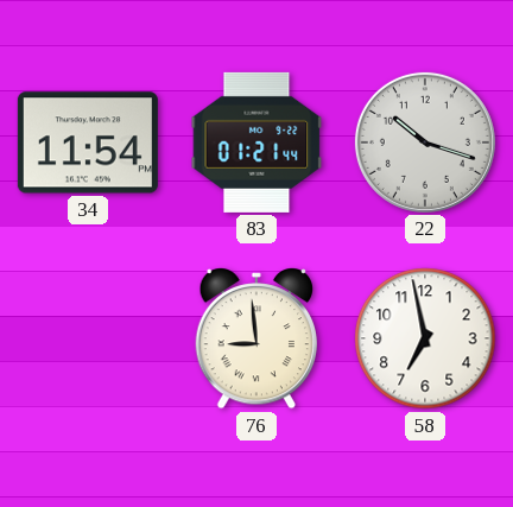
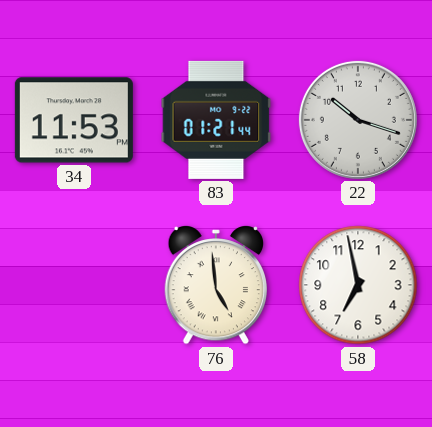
34: 11:54 -> 11:53
76: 8:59 -> 4:59
